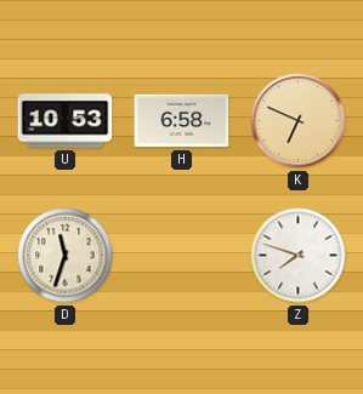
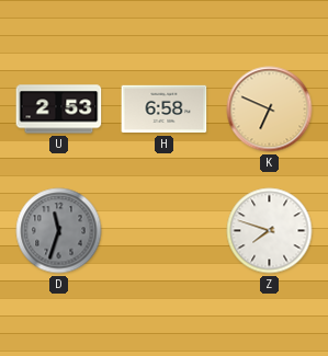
U: 10:53 -> 2:53
D dial: cream -> grey
